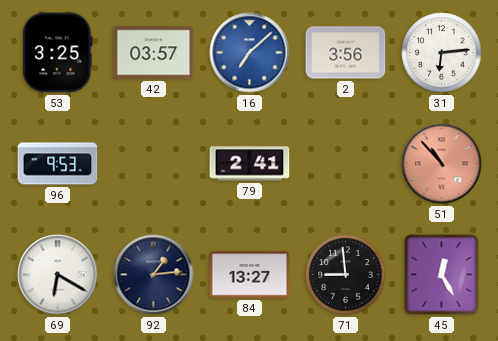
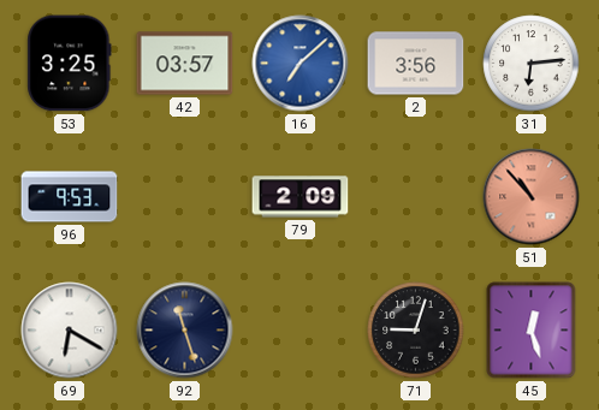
79: 2:41 -> 2:09
92: 1:14 -> 11:27
84: 13:27 -> none
71: 8:59 -> 9:03
45: 12:25 -> 12:27
